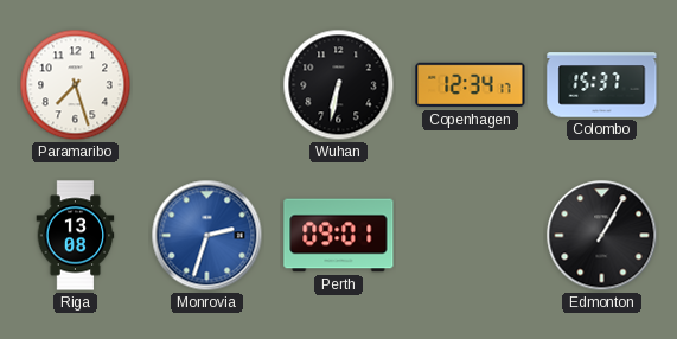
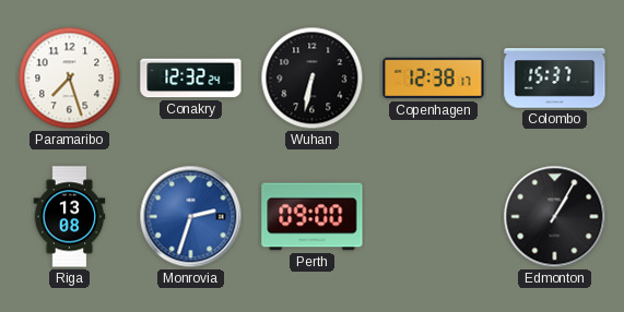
Conakry: none -> 12:32
Copenhagen: 12:34 -> 12:38
Perth: 09:01 -> 09:00
